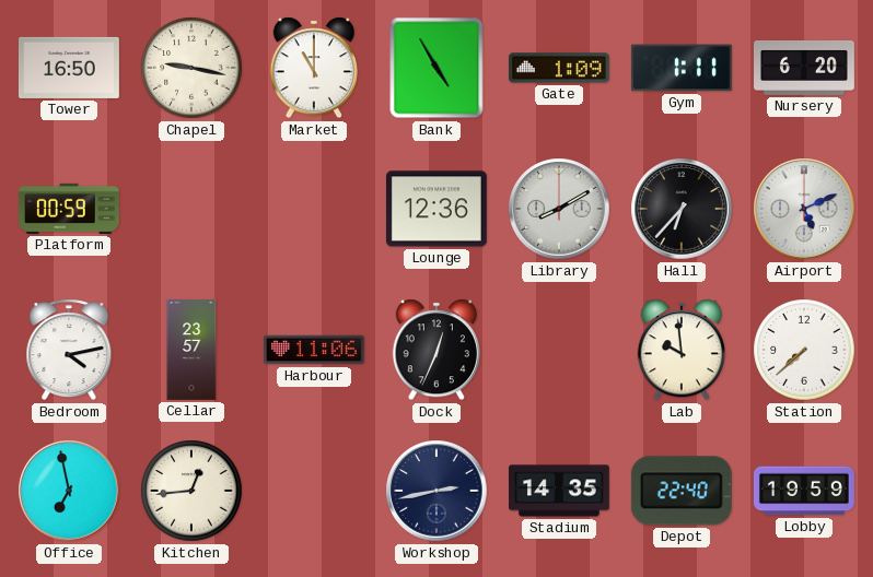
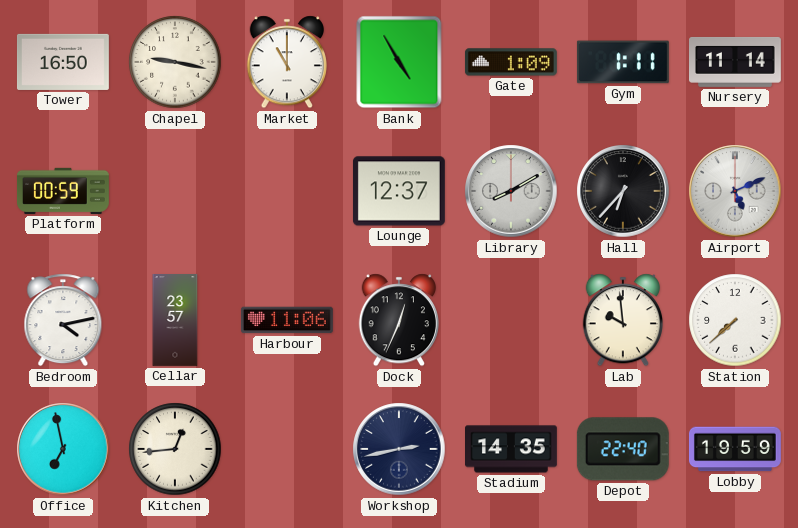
Nursery: 6:20 -> 11:14
Lounge: 12:36 -> 12:37
